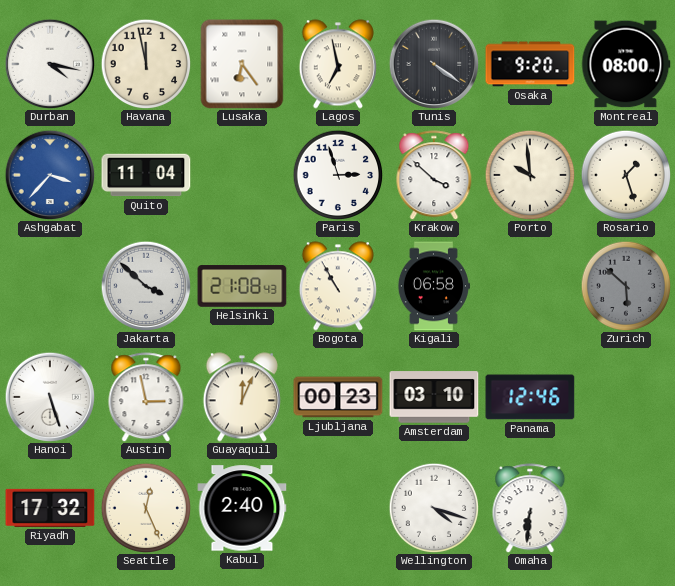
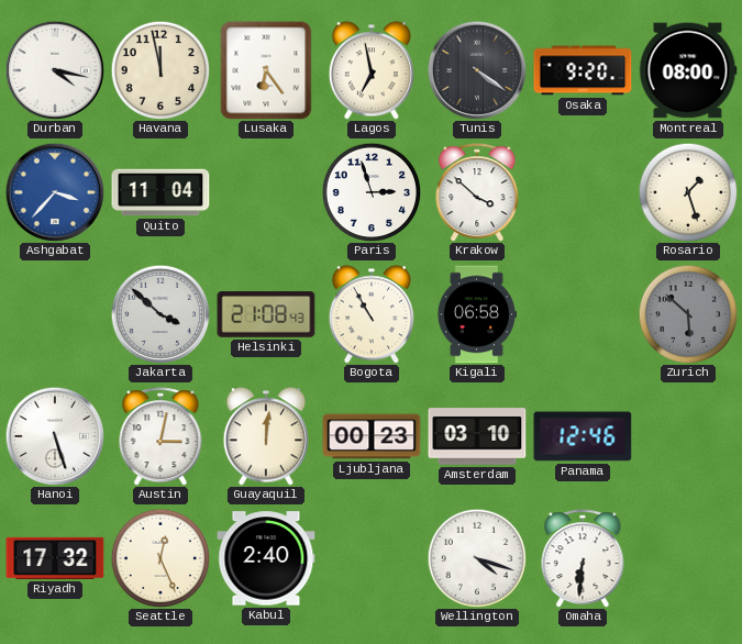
Porto: 9:59 -> none
Austin: 2:58 -> 3:02
Guayaquil: 12:04 -> 12:01
